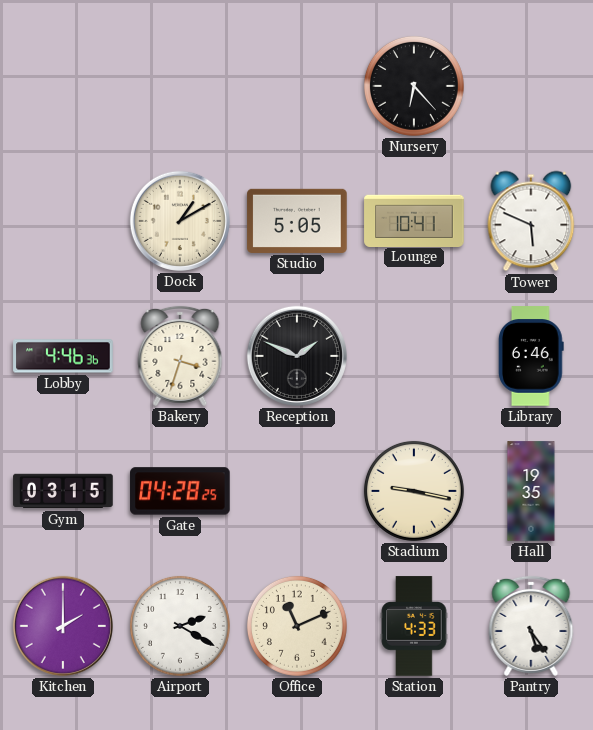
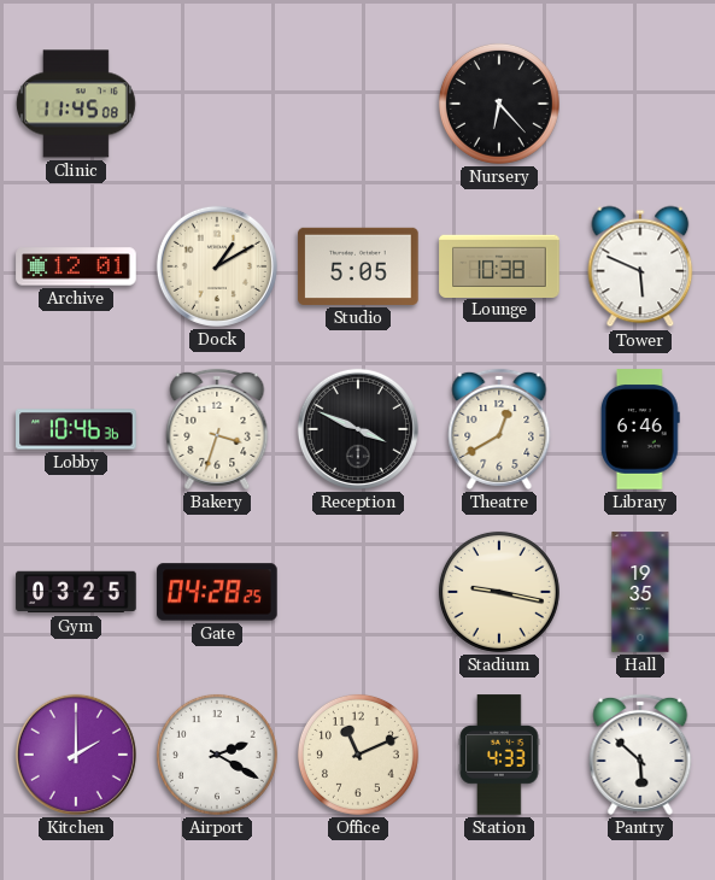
Clinic: none -> 11:45
Archive: none -> 12:01
Lounge: 10:41 -> 10:38
Lobby: 4:46 -> 10:46
Reception: 1:49 -> 3:49
Theatre: none -> 12:40
Gym: 03:15 -> 03:25
Pantry: 5:24 -> 5:52
